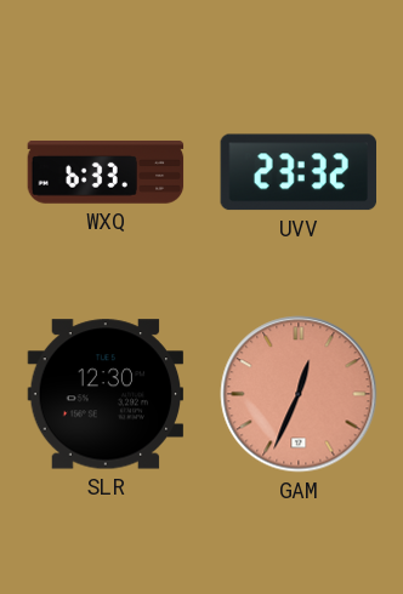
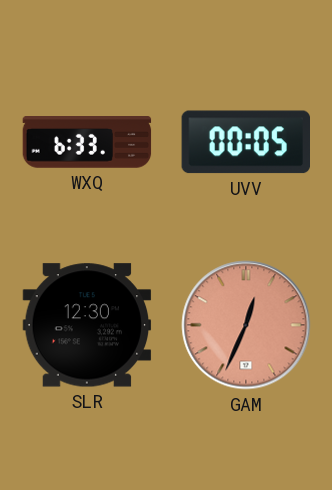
UVV: 23:32 -> 00:05
